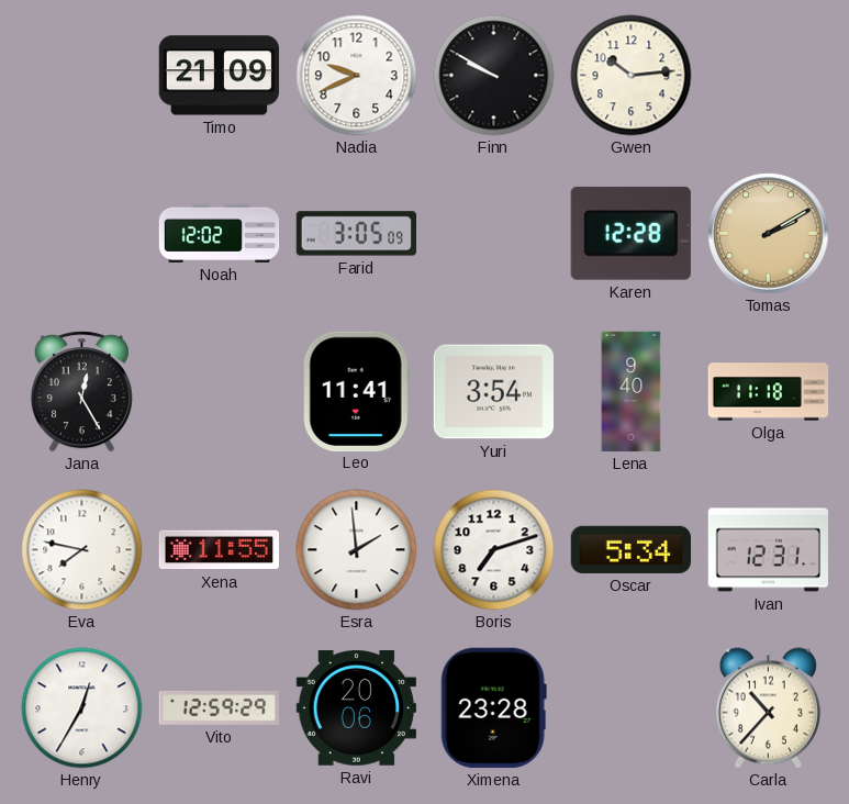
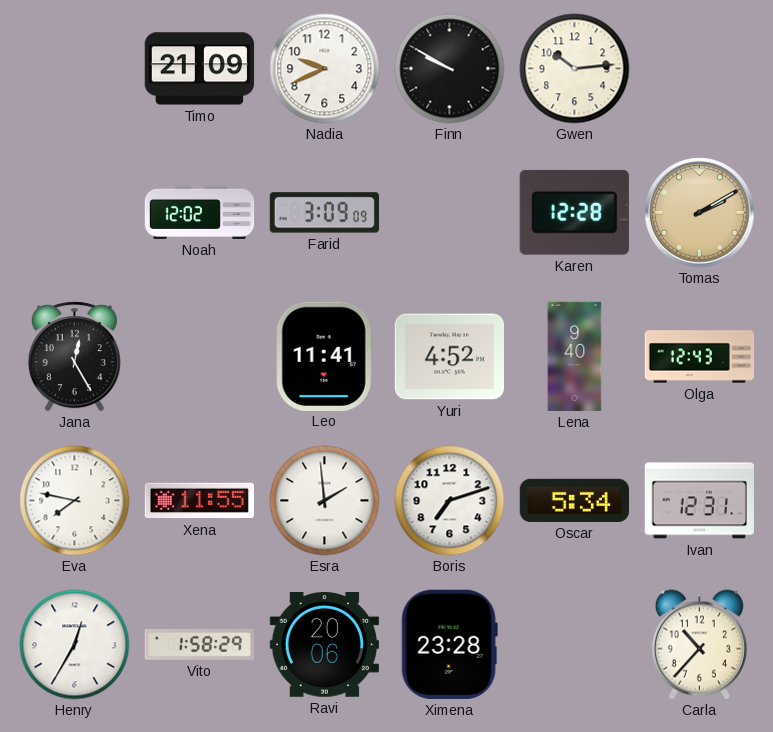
Farid: 3:05 -> 3:09
Yuri: 3:54 -> 4:52
Olga: 11:18 -> 12:43
Vito: 12:59 -> 1:58
